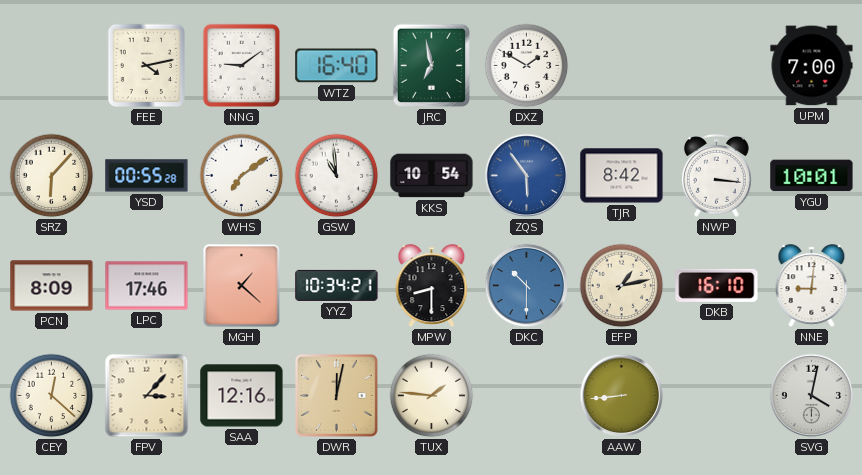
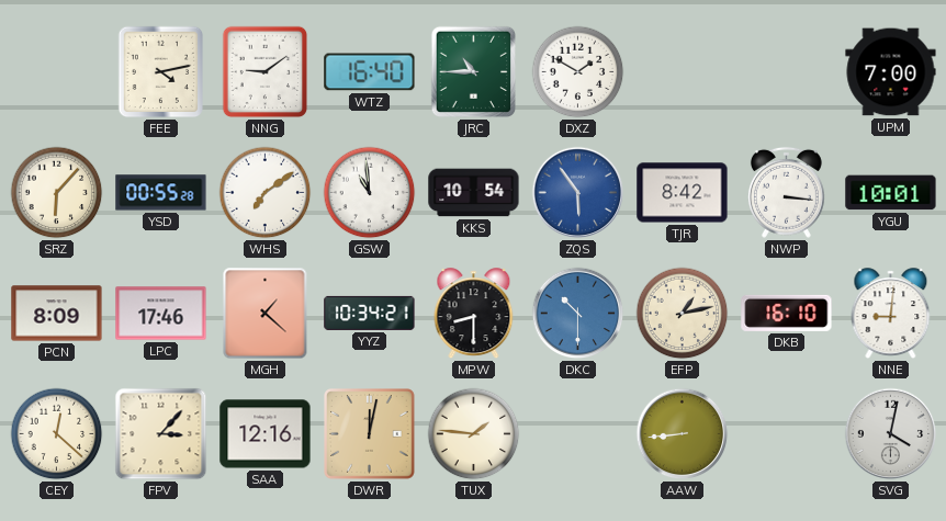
JRC: 6:58 -> 10:45
